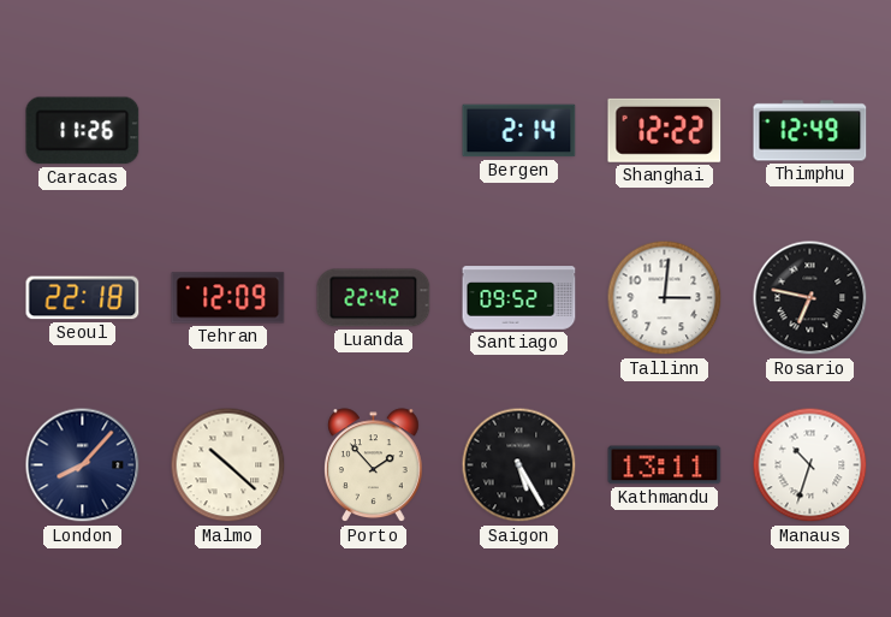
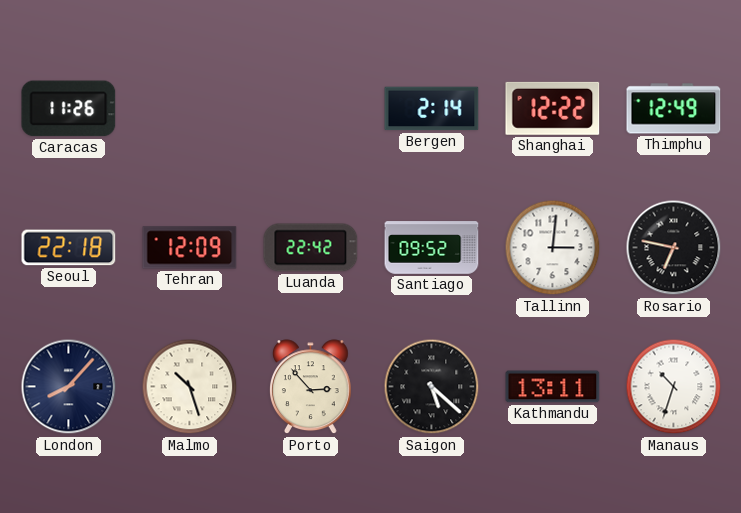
Malmo: 10:22 -> 10:27
Porto: 1:53 -> 2:53
Saigon: 5:25 -> 5:22
